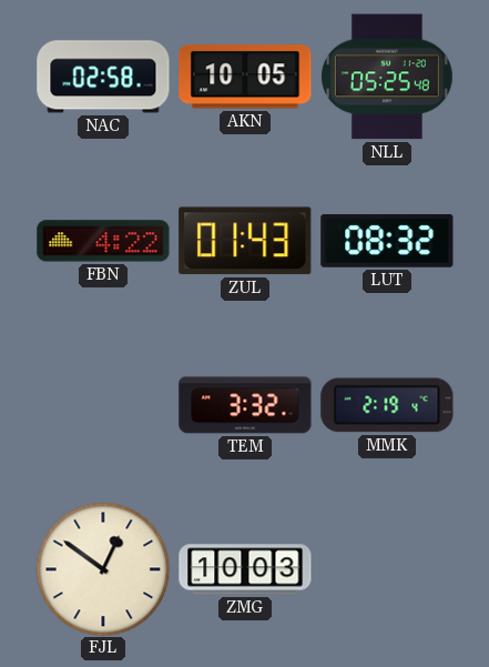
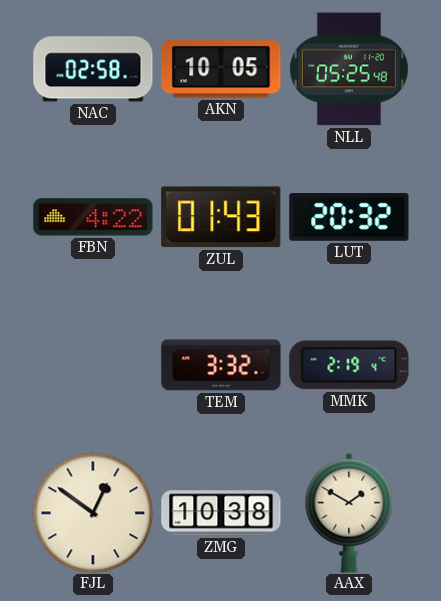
LUT: 08:32 -> 20:32
ZMG: 10:03 -> 10:38
AAX: none -> 1:50
